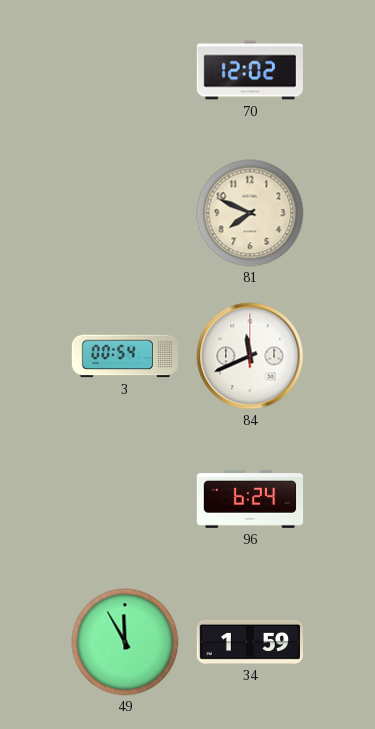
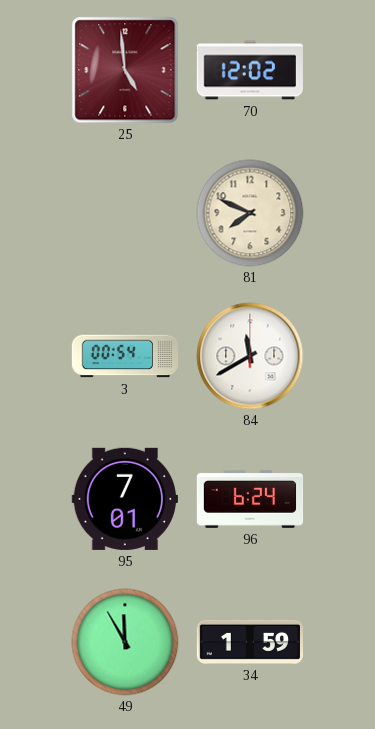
25: none -> 4:59
84: 11:41 -> 11:40
95: none -> 7:01
